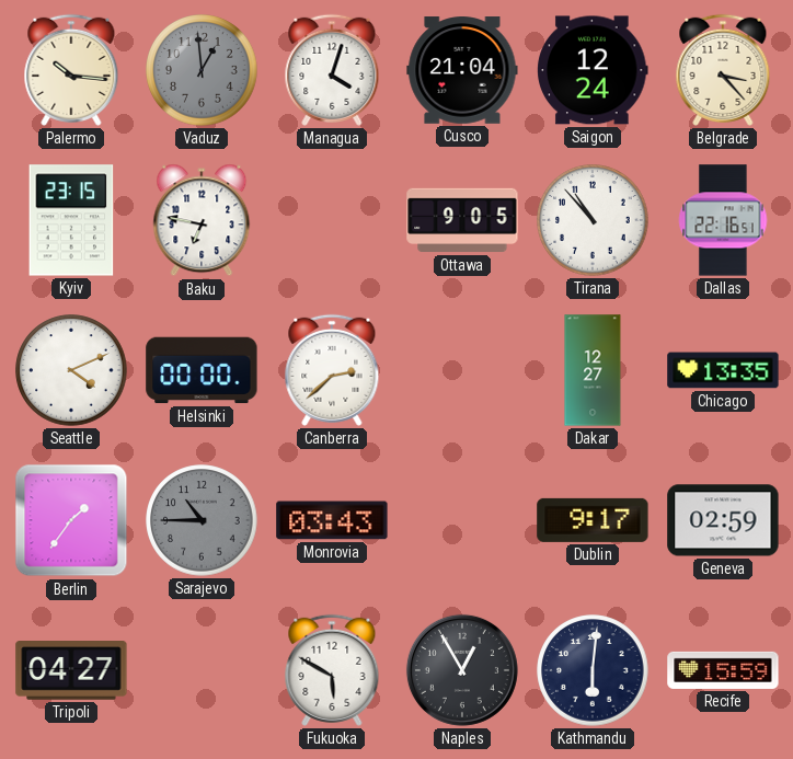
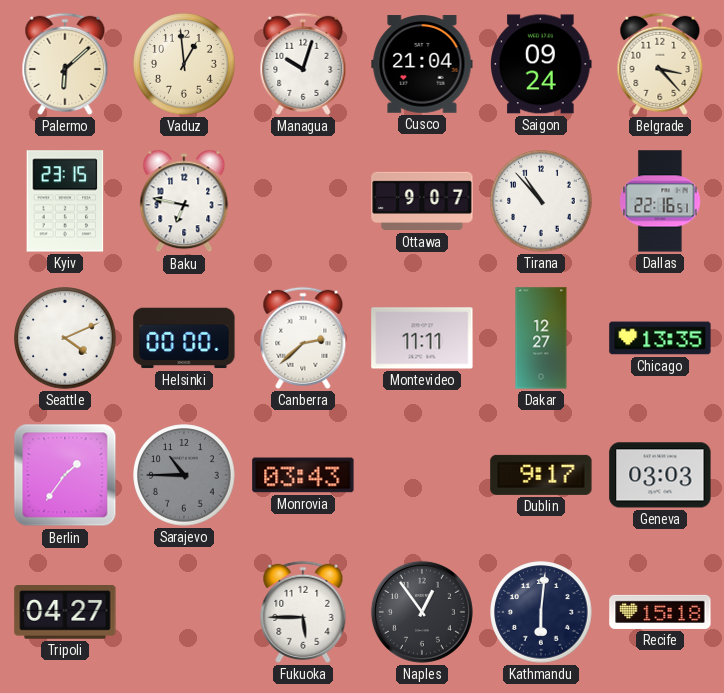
Palermo: 10:16 -> 6:08
Vaduz dial: grey -> cream
Managua: 4:03 -> 10:03
Saigon: 12:24 -> 09:24
Ottawa: 9:05 -> 9:07
Montevideo: none -> 11:11
Geneva: 02:59 -> 03:03
Fukuoka: 5:50 -> 5:45
Naples: 12:55 -> 12:54
Recife: 15:59 -> 15:18
